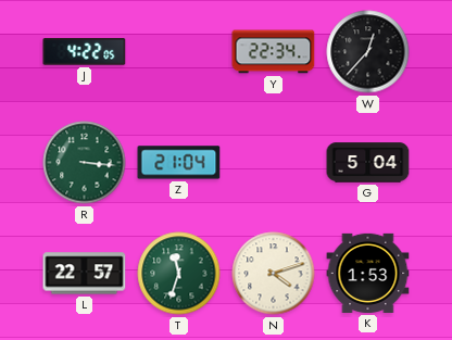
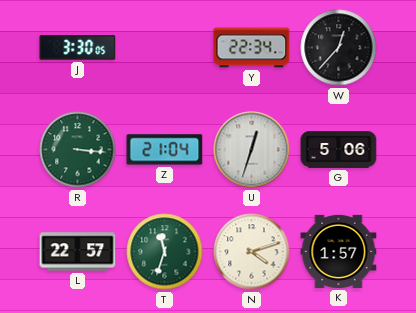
J: 4:22 -> 3:30
U: none -> 12:33
G: 5:04 -> 5:06
K: 1:53 -> 1:57
